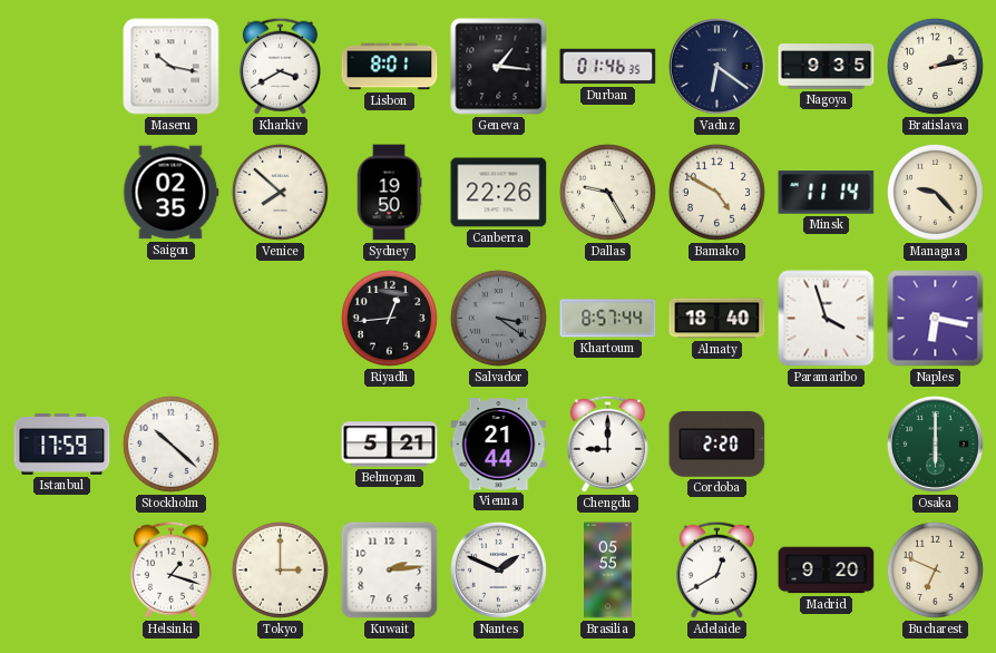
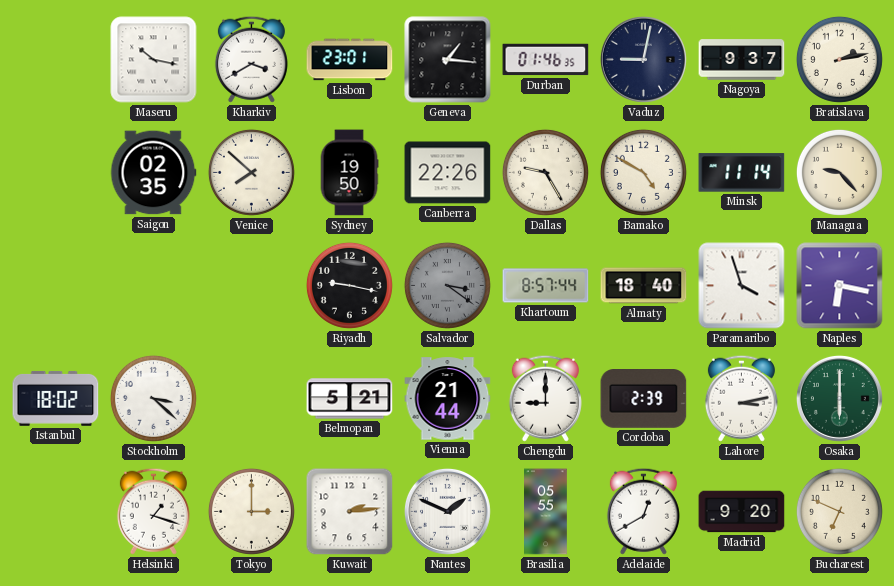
Lisbon: 8:01 -> 23:01
Vaduz: 6:21 -> 9:02
Nagoya: 9:35 -> 9:37
Riyadh: 12:44 -> 9:17
Istanbul: 17:59 -> 18:02
Stockholm: 10:22 -> 3:22
Cordoba: 2:20 -> 2:39
Lahore: none -> 3:13
